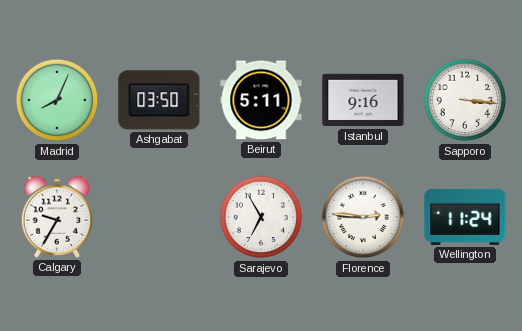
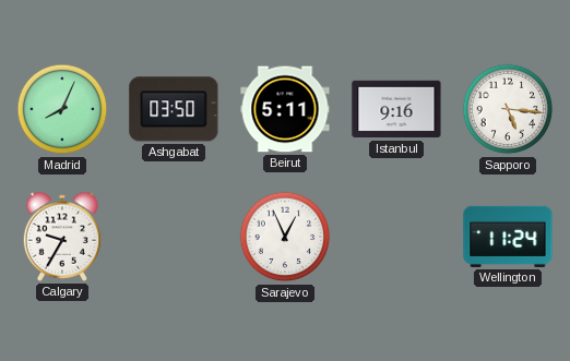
Sapporo: 3:16 -> 5:16
Sarajevo: 6:55 -> 12:56
Florence: 2:46 -> none
